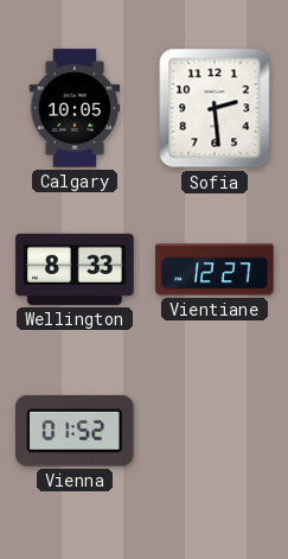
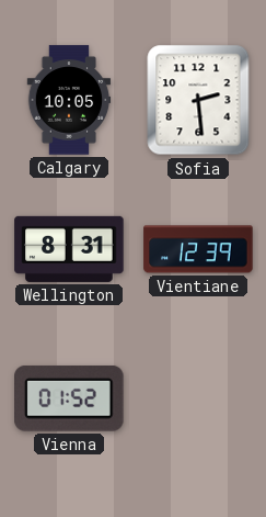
Wellington: 8:33 -> 8:31
Vientiane: 12:27 -> 12:39
